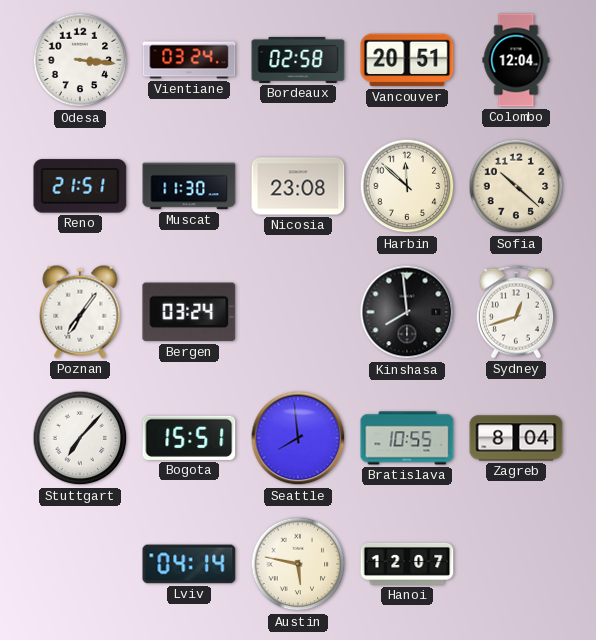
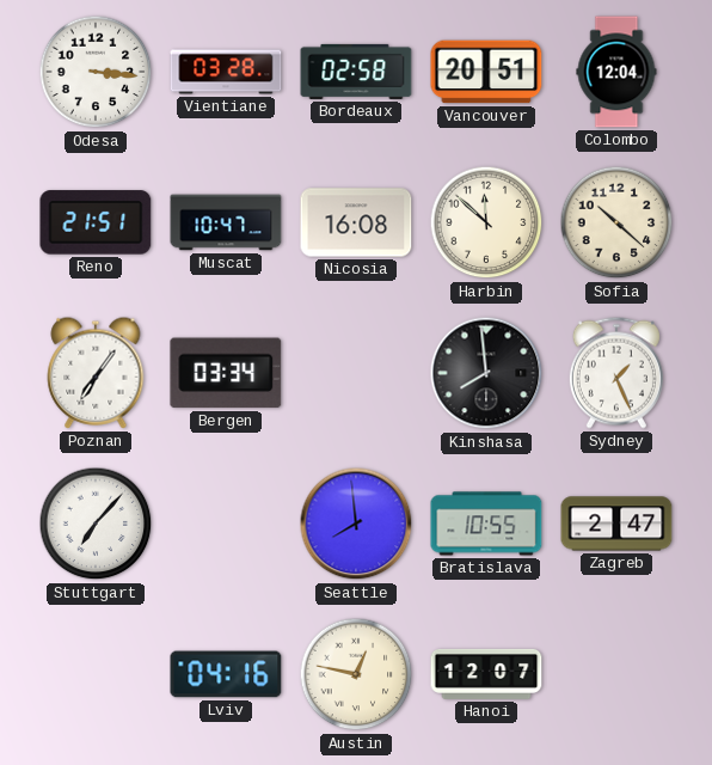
Vientiane: 03:24 -> 03:28
Muscat: 11:30 -> 10:47
Nicosia: 23:08 -> 16:08
Bergen: 03:24 -> 03:34
Sydney: 12:42 -> 1:26
Bogota: 15:51 -> none
Zagreb: 8:04 -> 2:47
Lviv: 04:14 -> 04:16
Austin: 5:47 -> 12:47
